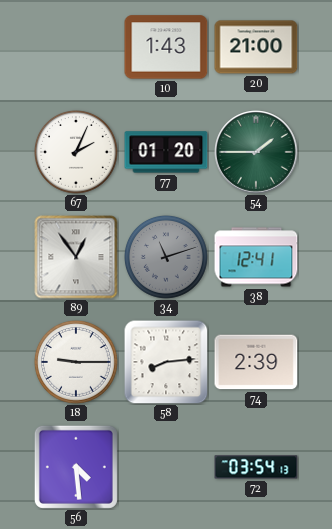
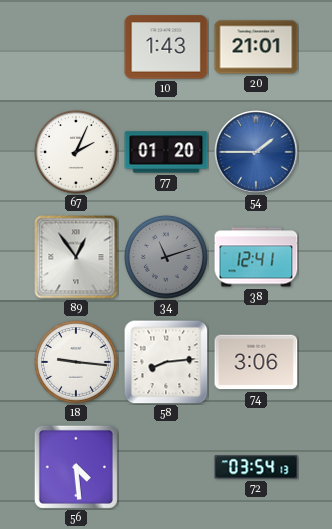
20: 21:00 -> 21:01
54 dial: green -> blue
18: 9:15 -> 9:16
74: 2:39 -> 3:06
